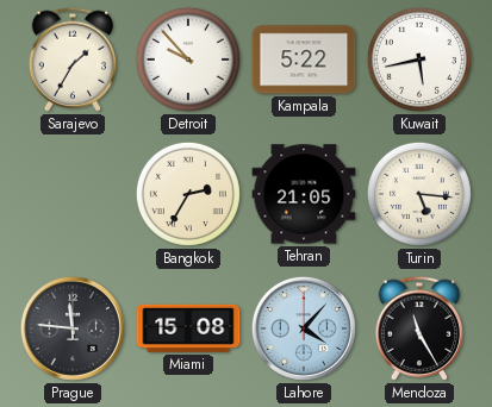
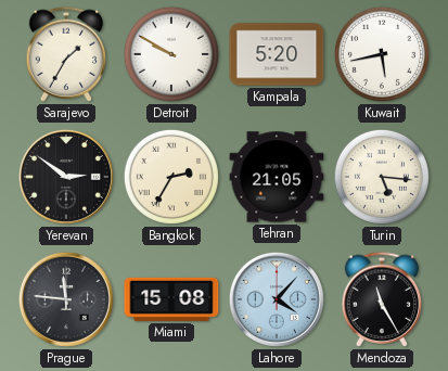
Detroit: 9:53 -> 9:50
Kampala: 5:22 -> 5:20
Yerevan: none -> 2:51
